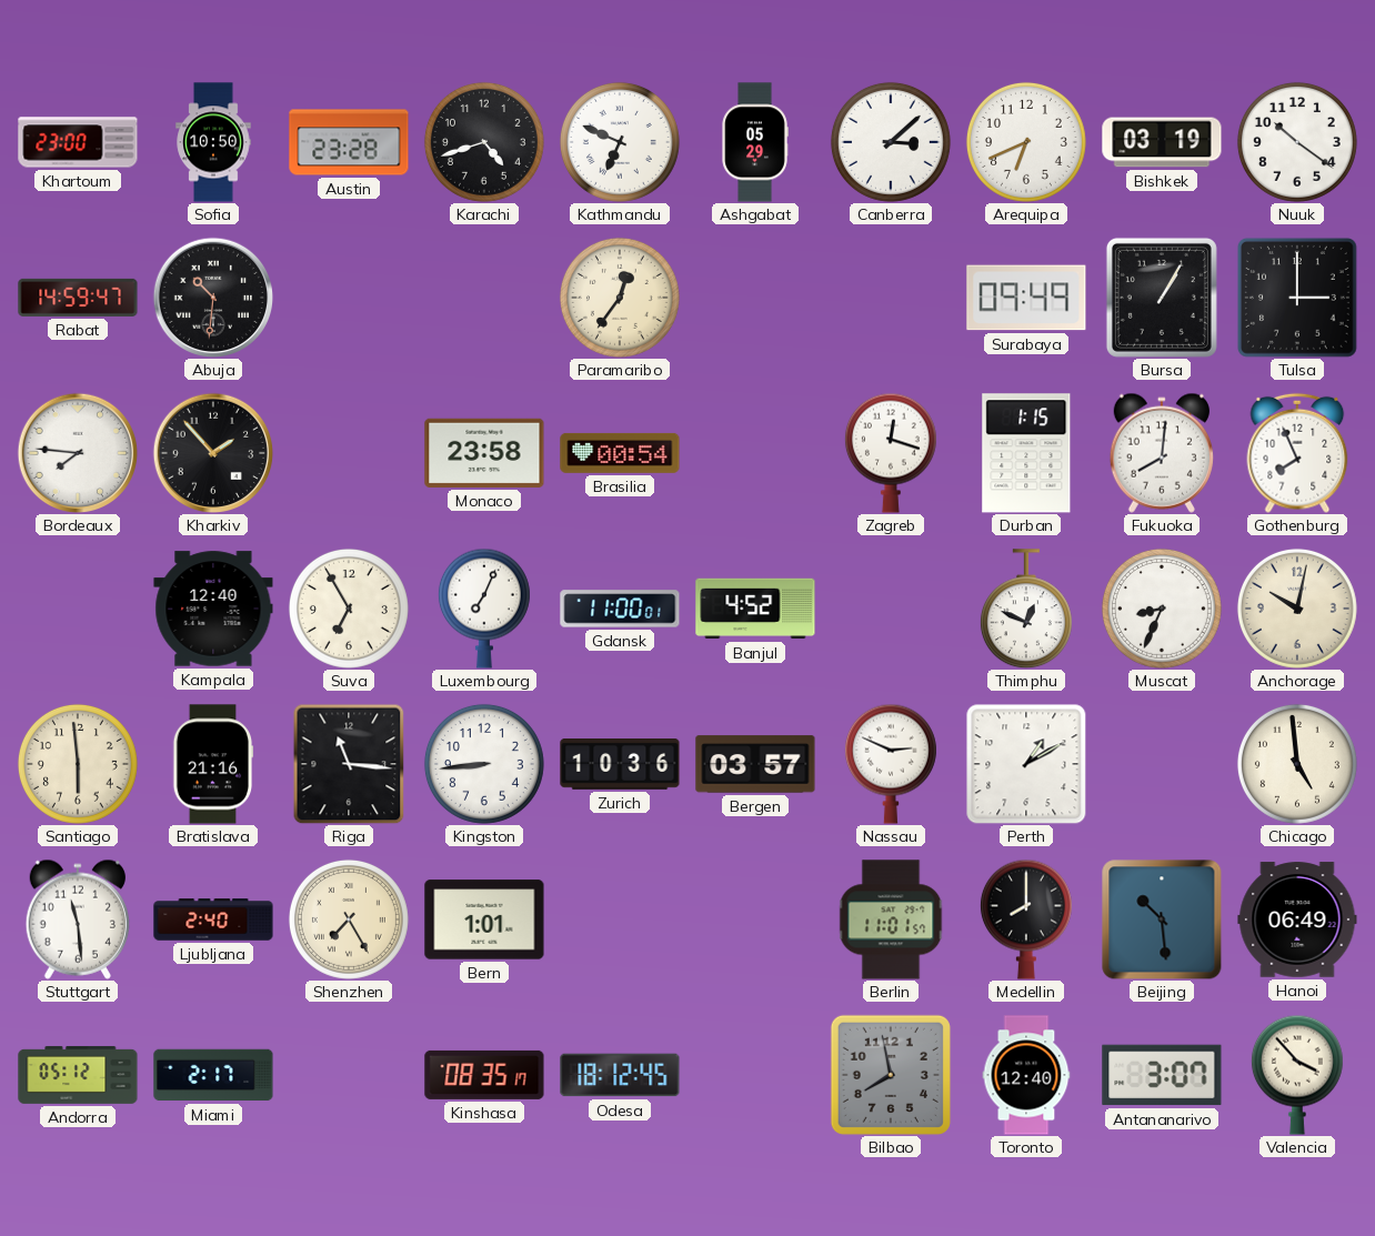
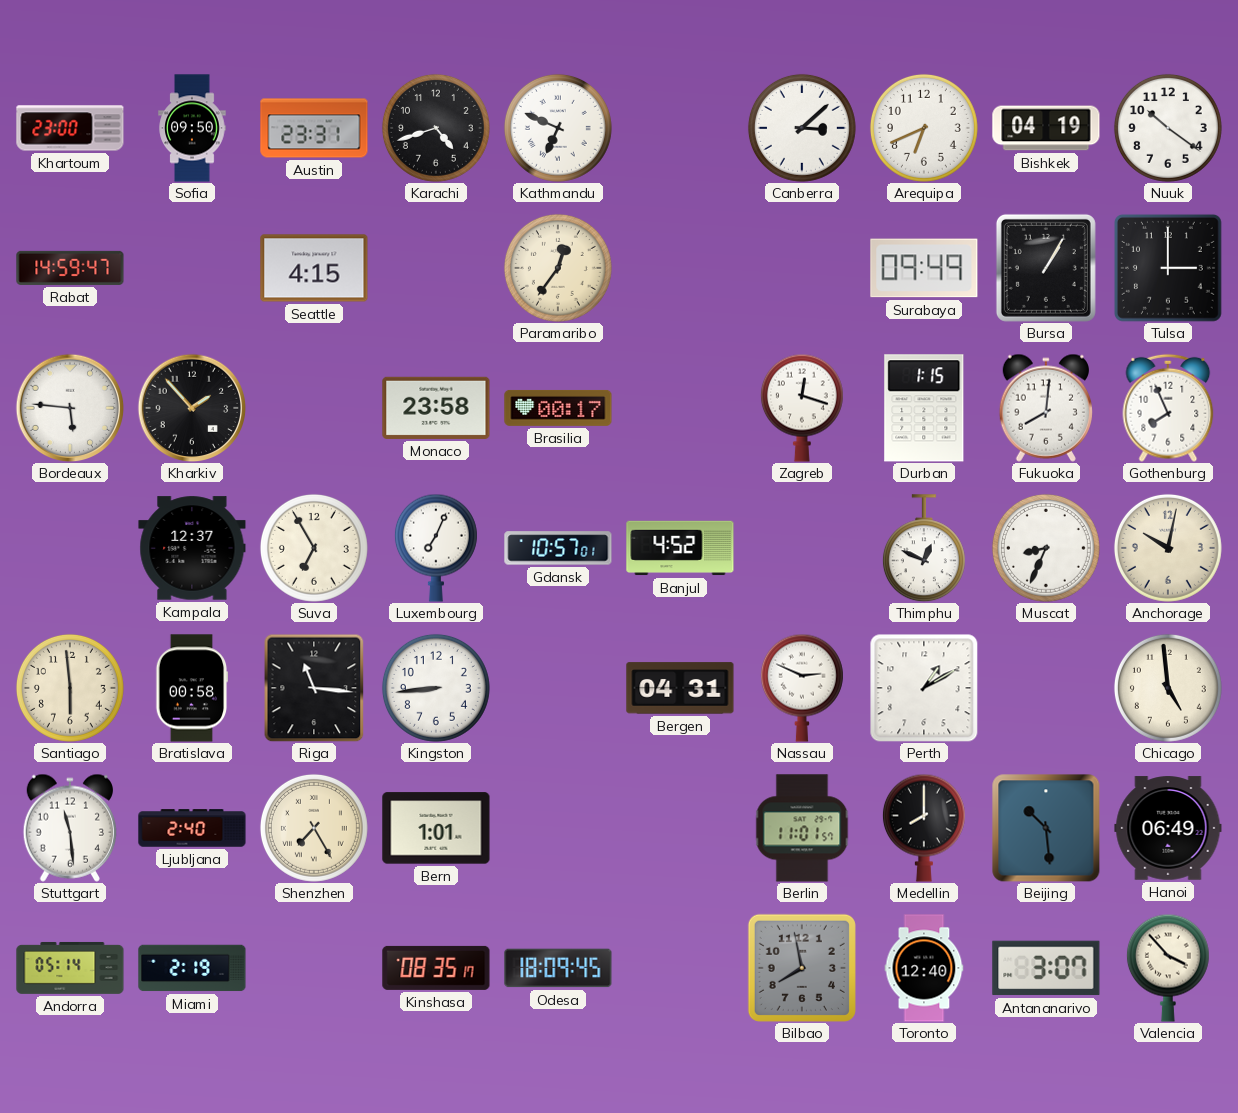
Sofia: 10:50 -> 09:50
Austin: 23:28 -> 23:31
Ashgabat: 05:29 -> none
Bishkek: 03:19 -> 04:19
Abuja: 10:31 -> none
Seattle: none -> 4:15
Bordeaux: 7:46 -> 5:46
Brasilia: 00:54 -> 00:17
Kampala: 12:40 -> 12:37
Gdansk: 11:00 -> 10:57
Bratislava: 21:16 -> 00:58
Zurich: 10:36 -> none
Bergen: 03:57 -> 04:31
Andorra: 05:12 -> 05:14
Miami: 2:17 -> 2:19
Odesa: 18:12 -> 18:09
